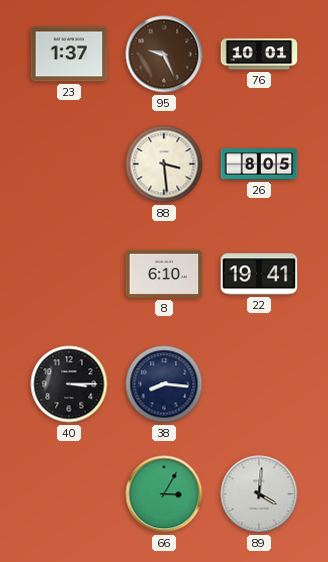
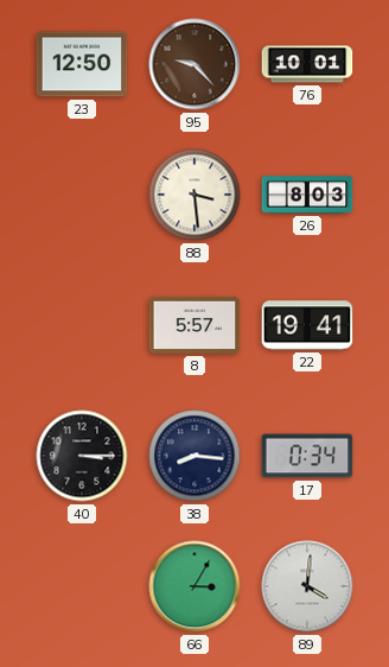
23: 1:37 -> 12:50
95: 9:26 -> 9:23
26: 8:05 -> 8:03
8: 6:10 -> 5:57
17: none -> 0:34
